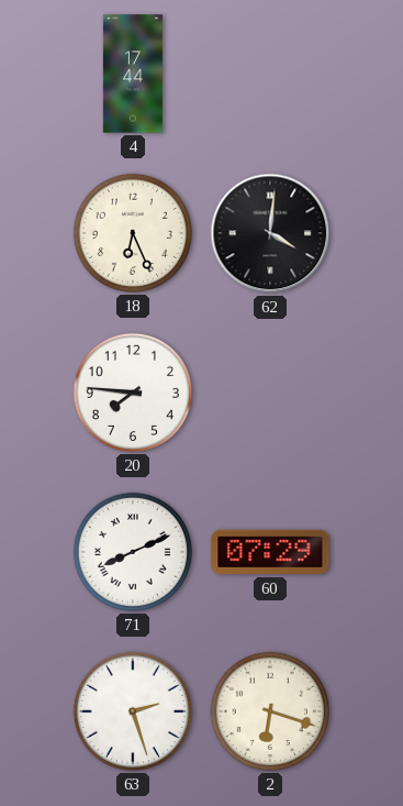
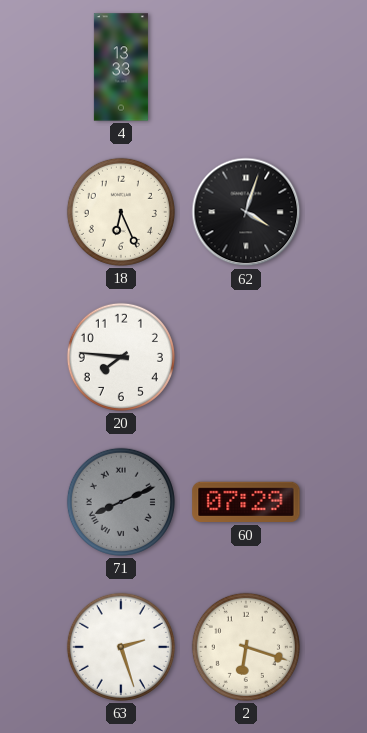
4: 17:44 -> 13:33
62: 4:01 -> 4:03
71 dial: white -> grey
